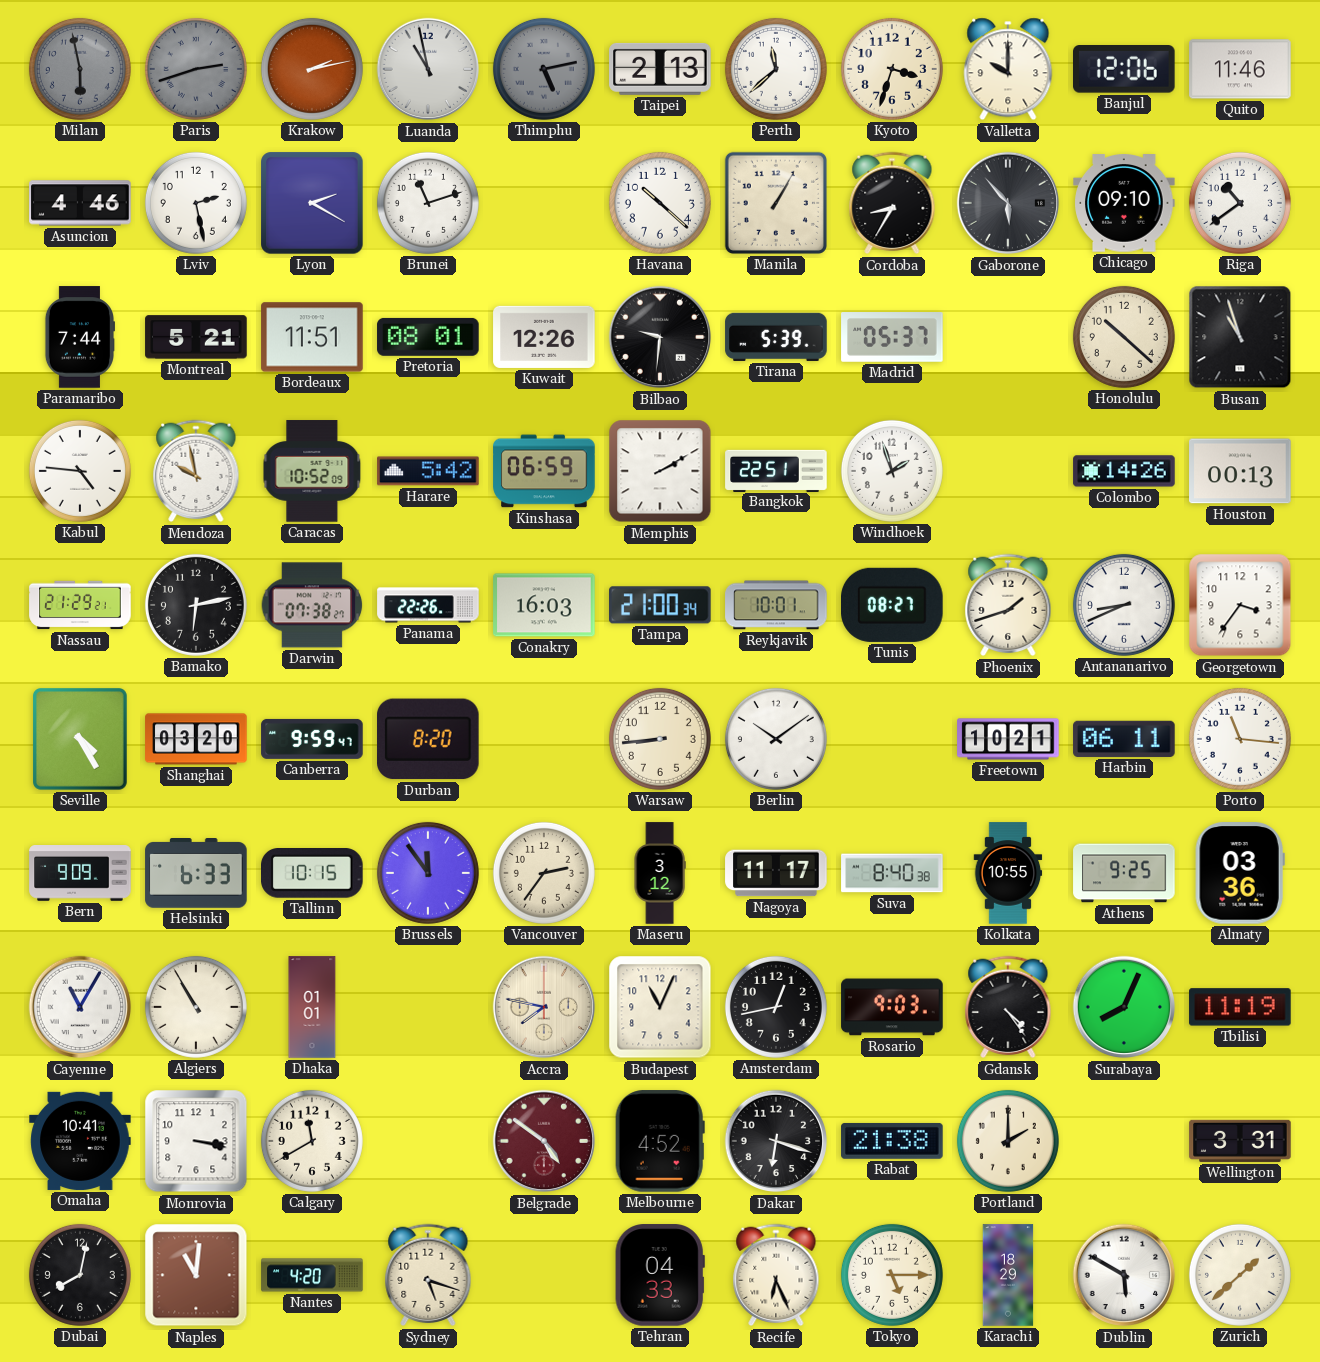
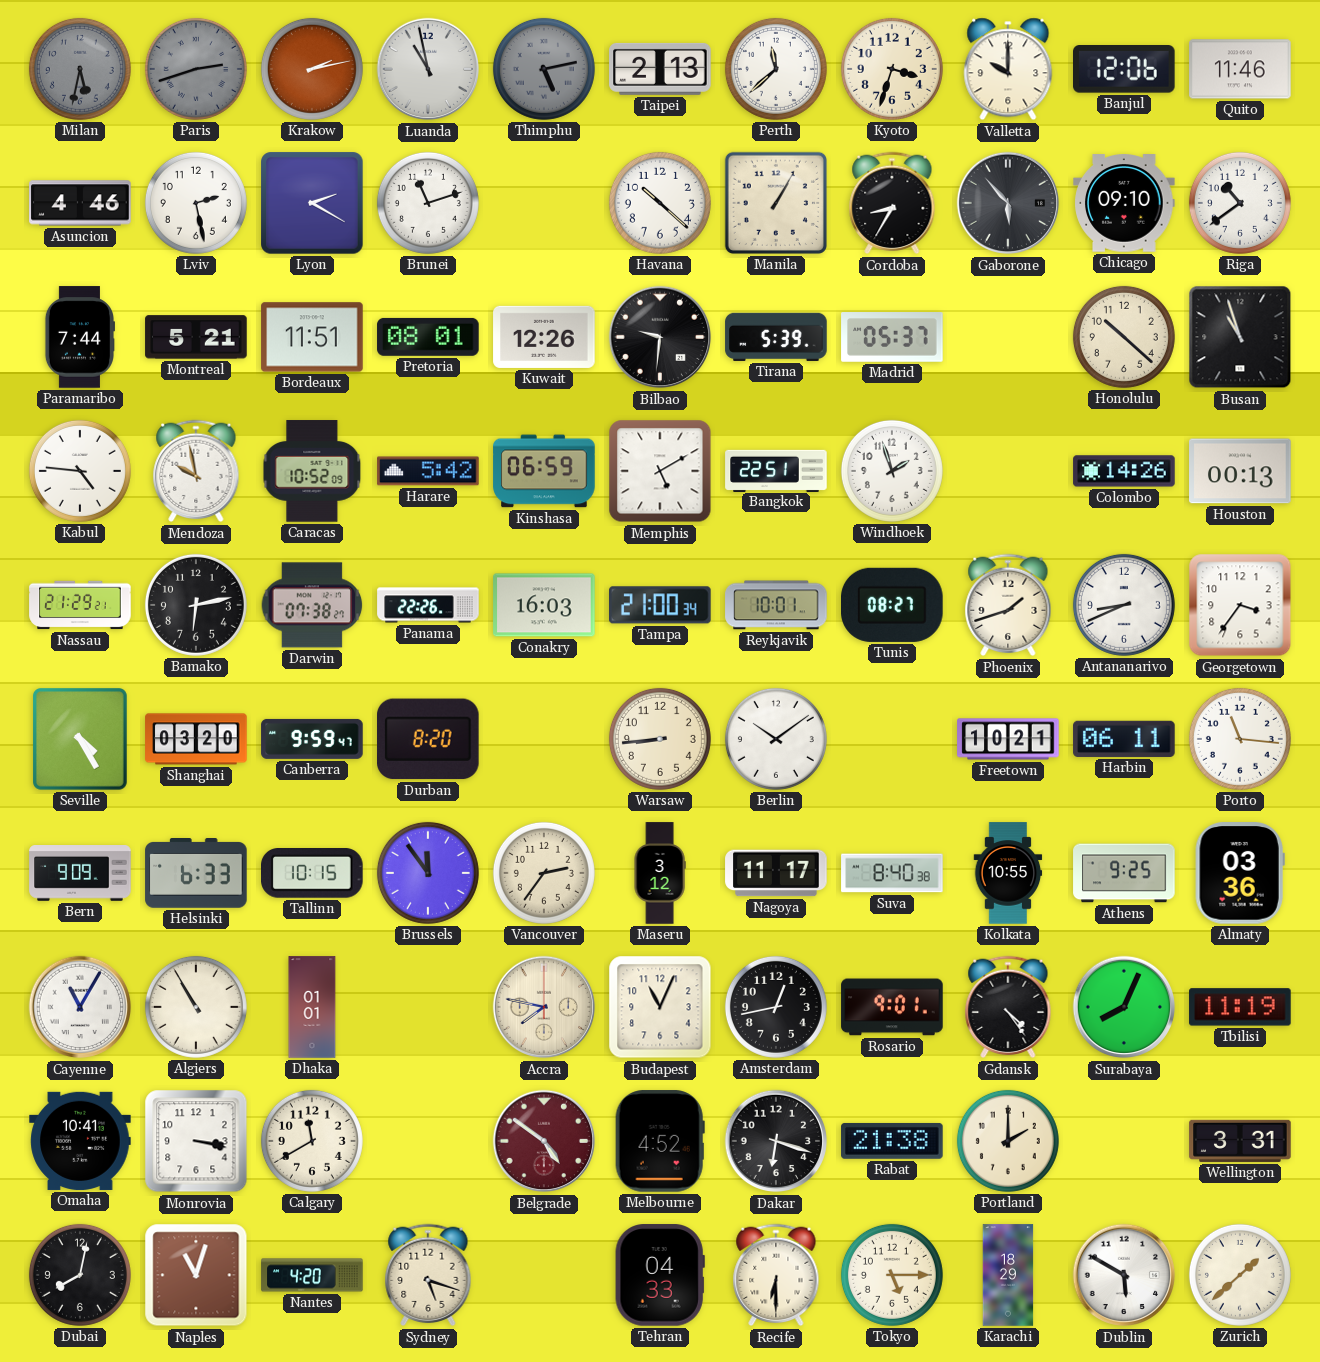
Milan: 5:58 -> 5:32
Memphis: 2:10 -> 5:10
Rosario: 9:03 -> 9:01
Naples: 11:01 -> 11:03
Recife: 6:26 -> 6:30
